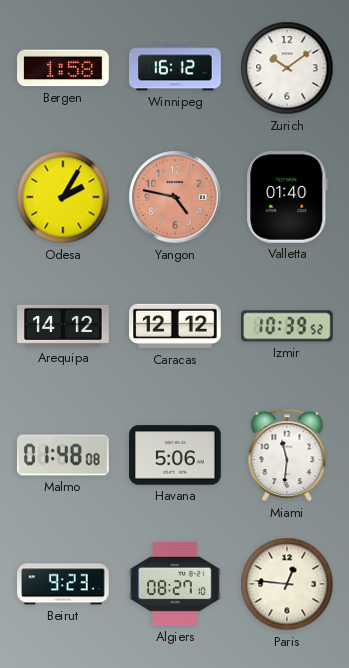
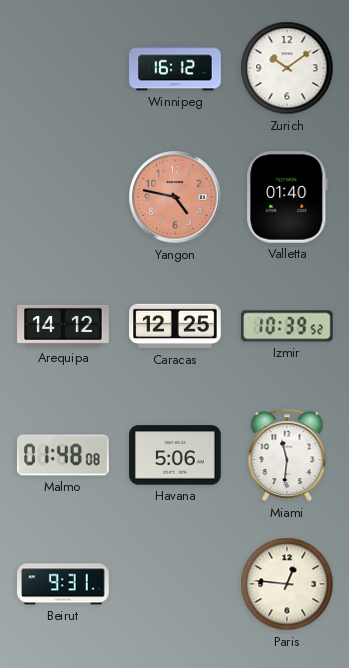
Bergen: 1:58 -> none
Odesa: 2:05 -> none
Caracas: 12:12 -> 12:25
Beirut: 9:23 -> 9:31
Algiers: 08:27 -> none
